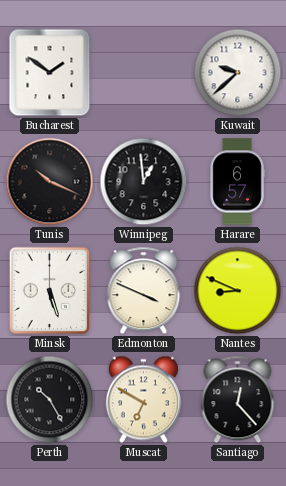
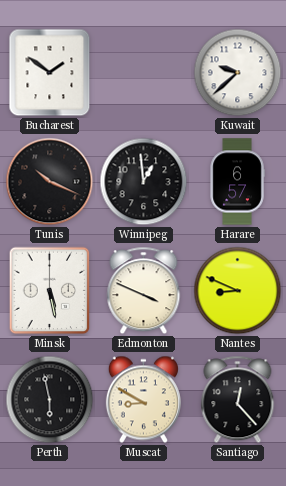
Minsk: 5:27 -> 5:28
Perth: 10:25 -> 5:58
Muscat: 6:50 -> 8:50
